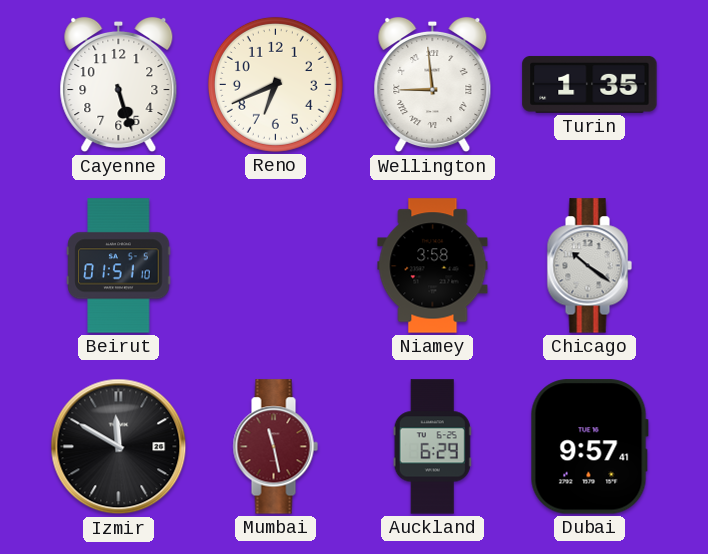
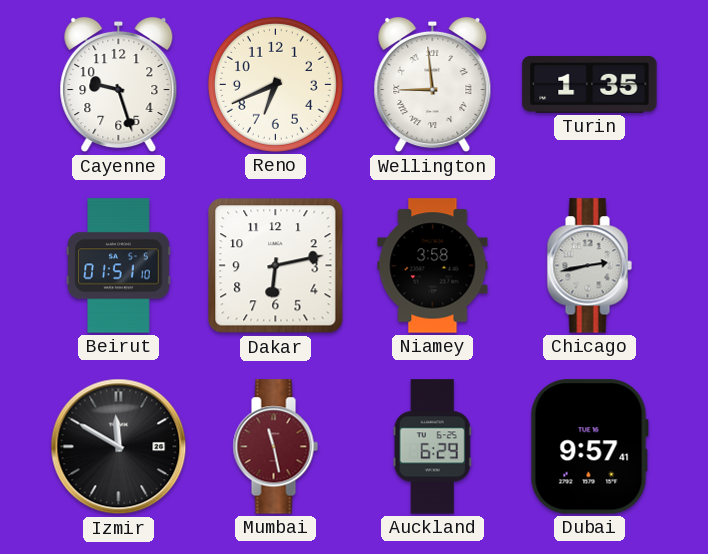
Cayenne: 5:27 -> 9:27
Dakar: none -> 6:13
Chicago: 10:21 -> 2:43
